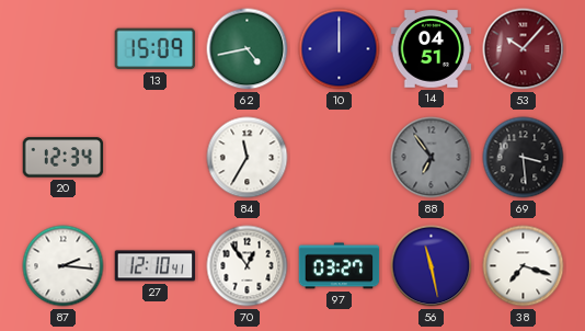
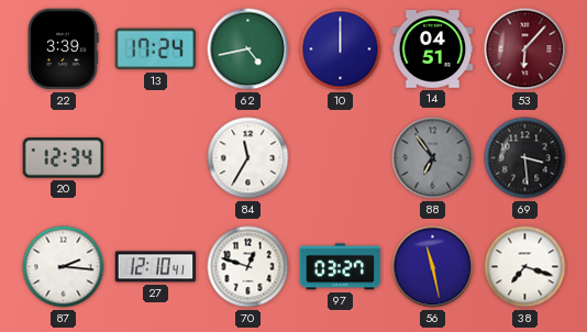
22: none -> 3:39
13: 15:09 -> 17:24
53: 10:07 -> 6:07
70: 12:54 -> 12:48
